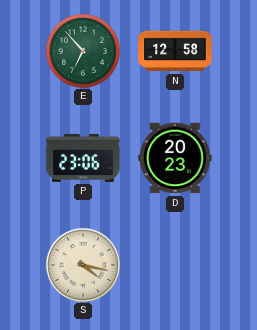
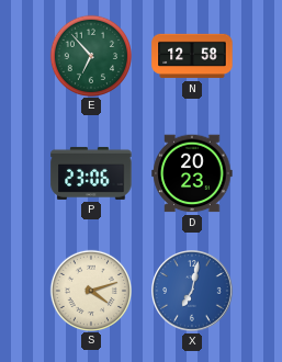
S: 4:17 -> 4:12
X: none -> 7:02
